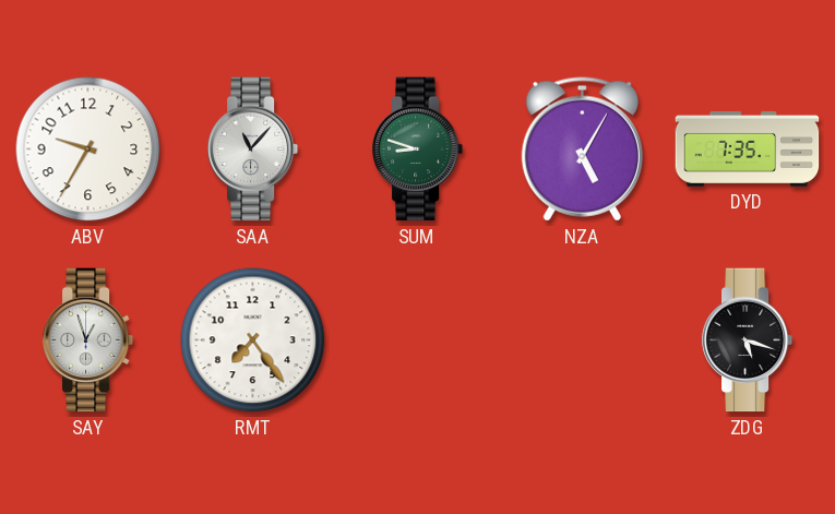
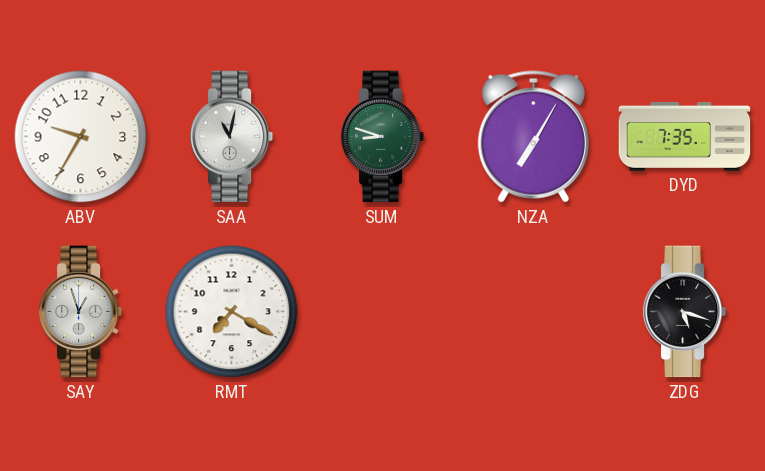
SAA: 11:07 -> 11:02
NZA: 5:05 -> 7:05
RMT: 7:24 -> 7:20
